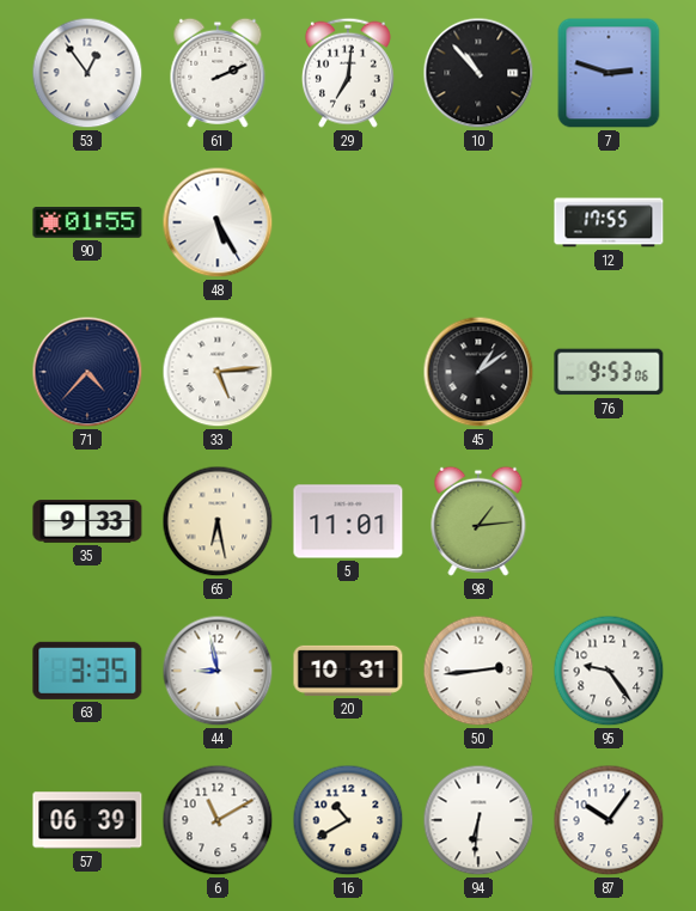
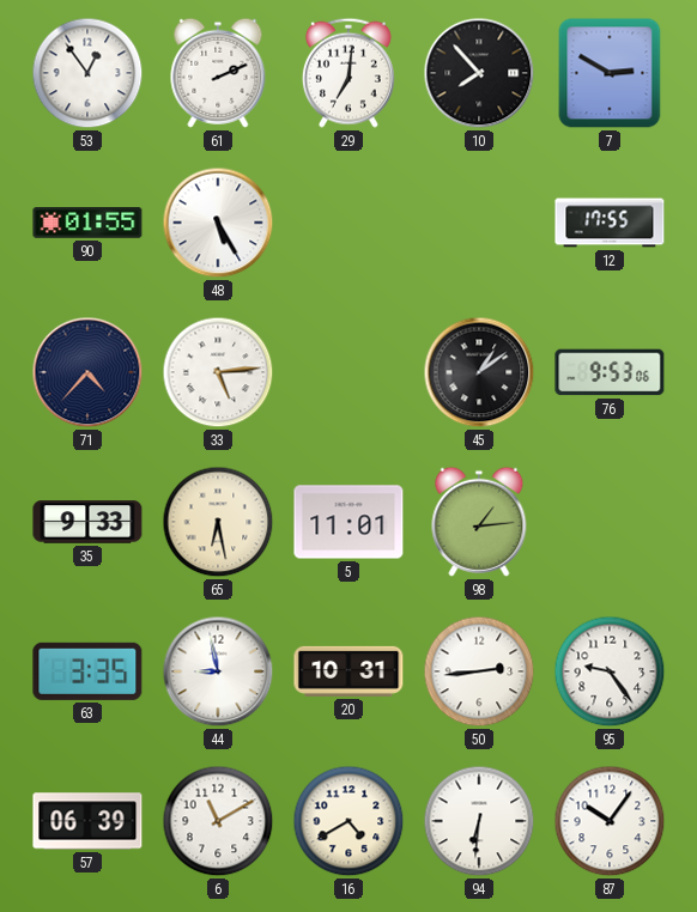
10: 10:53 -> 7:53
7: 2:48 -> 2:50
16: 10:40 -> 4:40
